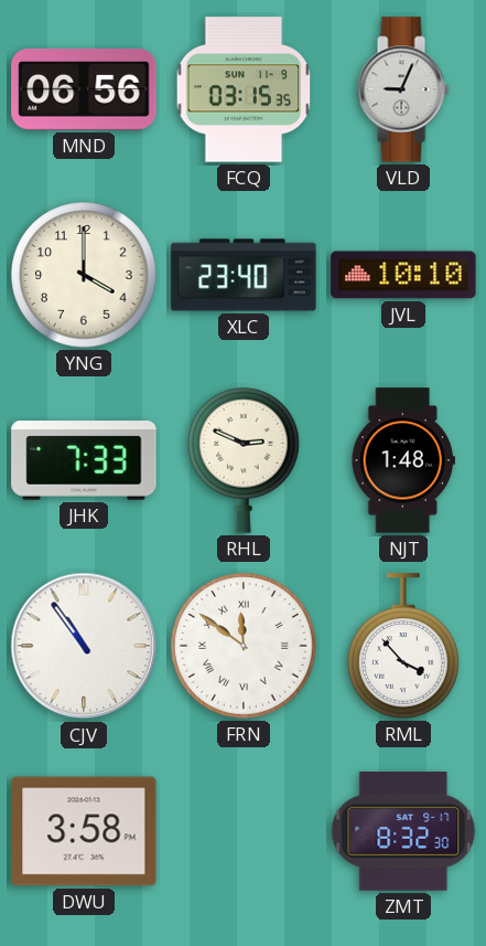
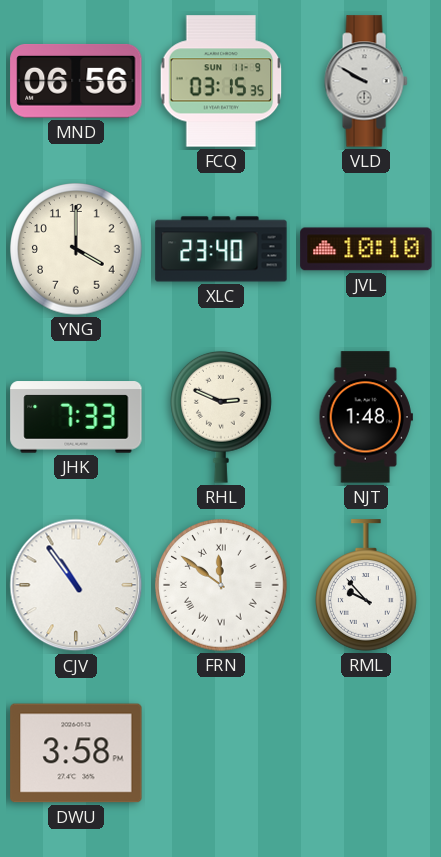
VLD: 9:04 -> 9:50
RML: 3:53 -> 9:53
ZMT: 8:32 -> none
